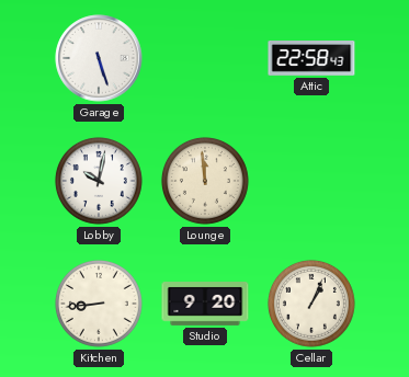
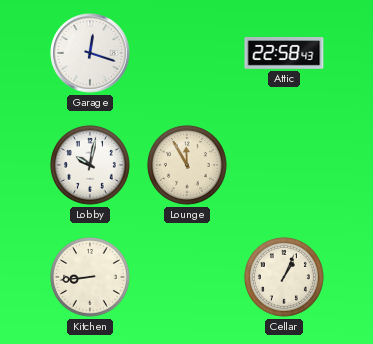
Garage: 5:27 -> 12:18
Lounge: 11:59 -> 11:55
Studio: 9:20 -> none
